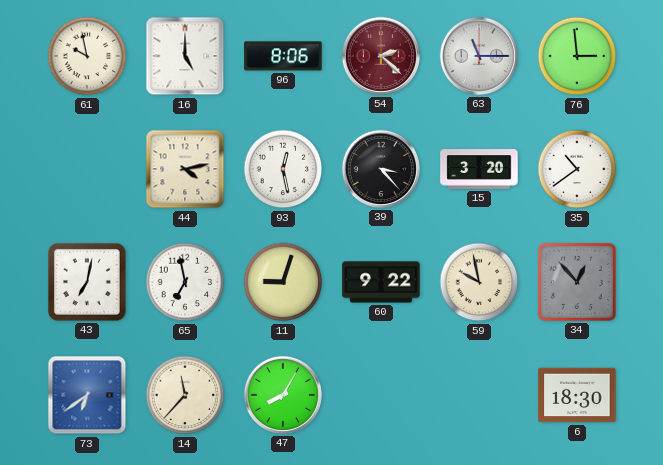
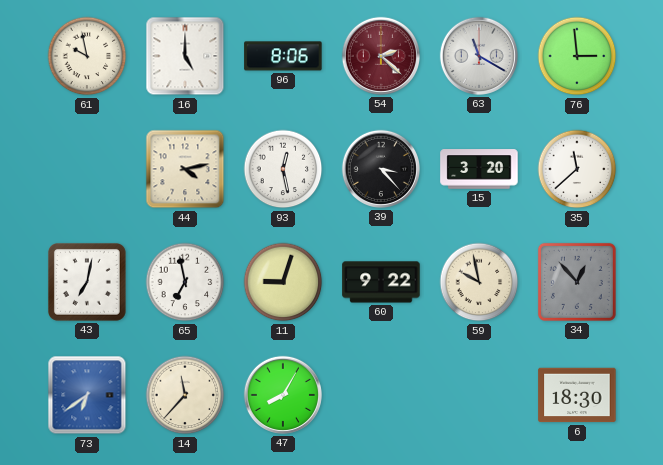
63: 11:15 -> 11:20
35: 10:39 -> 11:38
